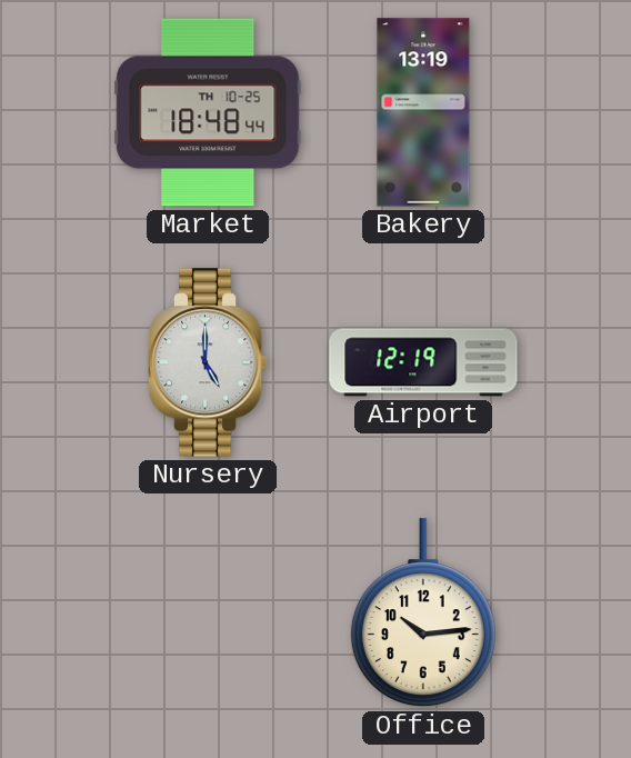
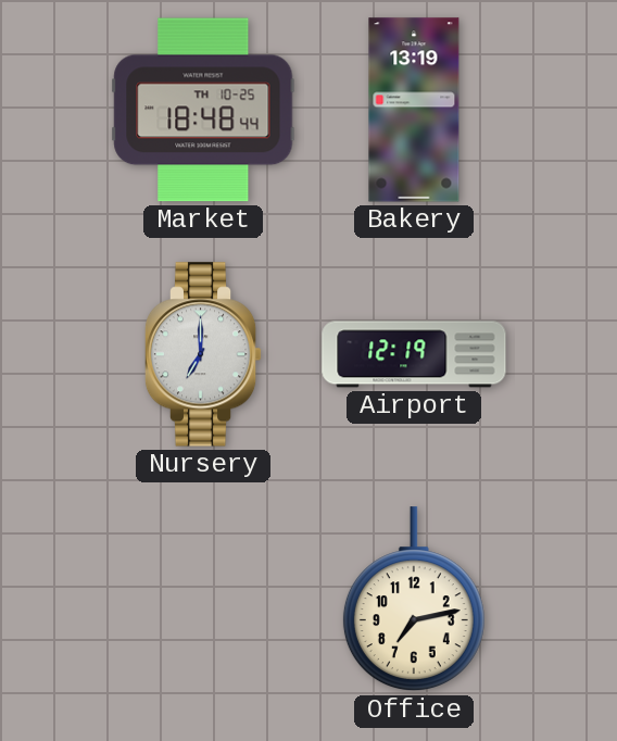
Nursery: 5:00 -> 7:00
Office: 10:14 -> 7:13
